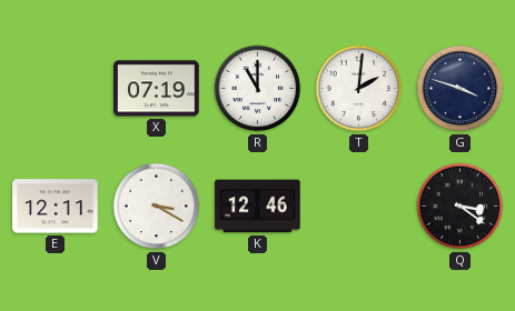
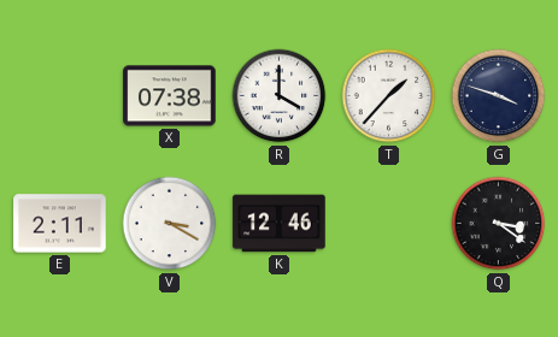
X: 07:19 -> 07:38
R: 11:00 -> 4:00
T: 2:01 -> 1:37
E: 12:11 -> 2:11
